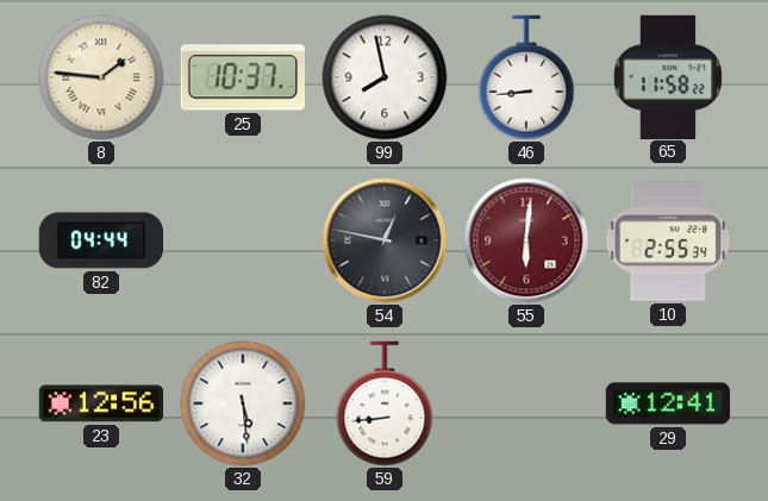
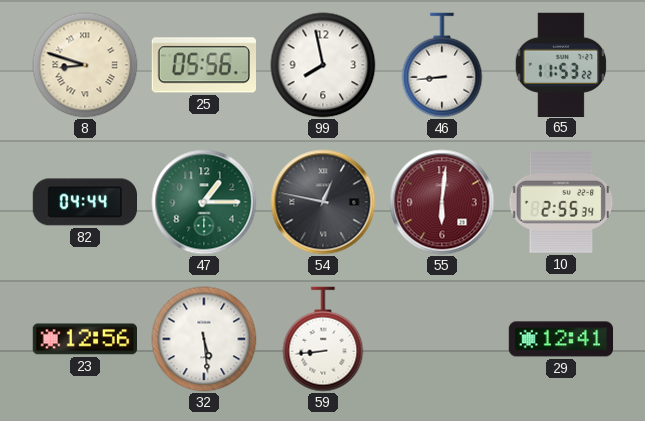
8: 1:46 -> 8:48
25: 10:37 -> 05:56
65: 11:58 -> 11:53
47: none -> 1:15
